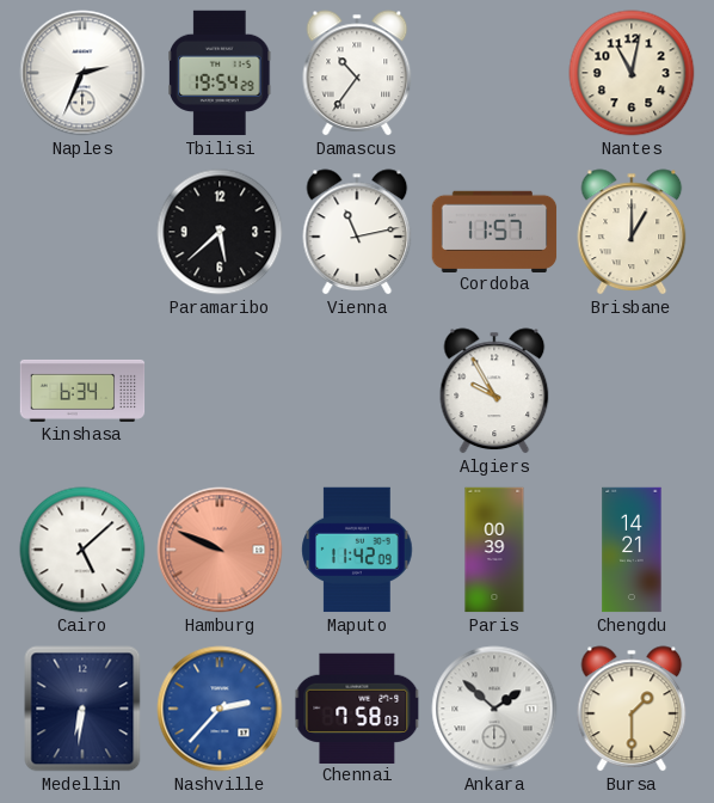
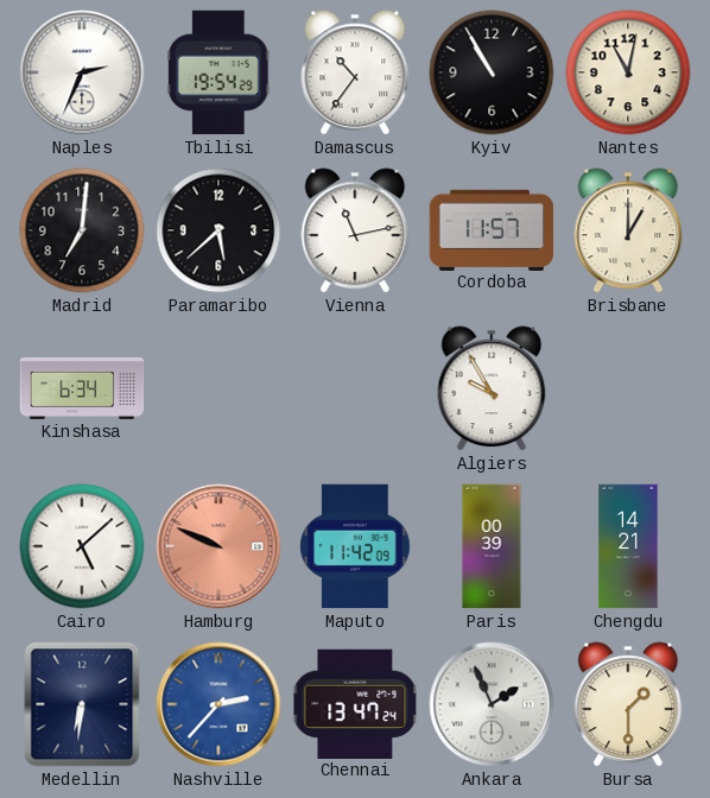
Kyiv: none -> 10:55
Madrid: none -> 7:01
Chennai: 7:58 -> 13:47
Ankara: 1:52 -> 1:56
